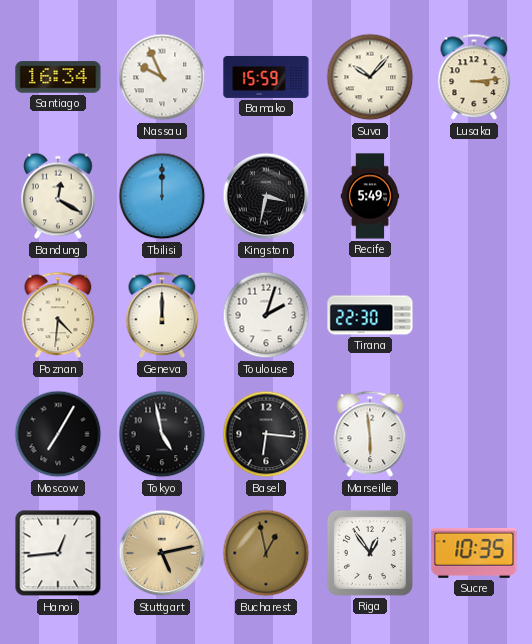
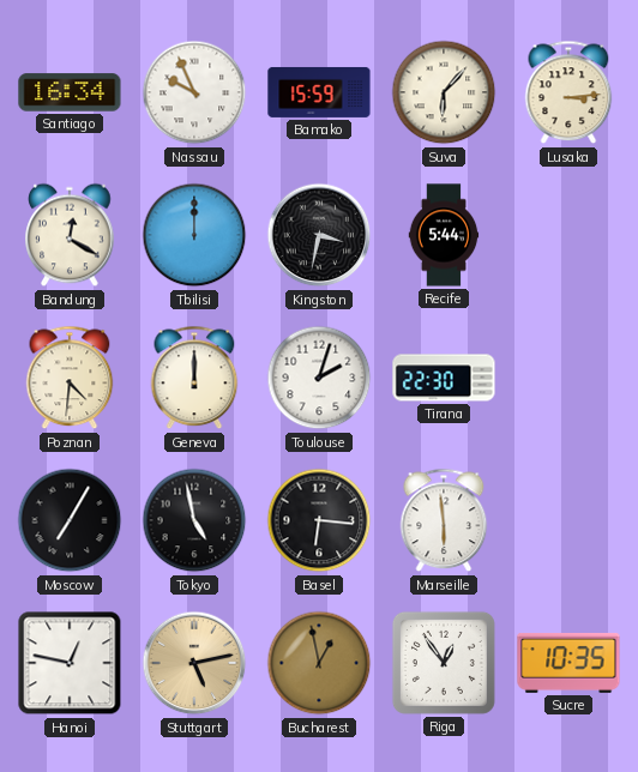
Suva: 10:07 -> 6:07
Recife: 5:49 -> 5:44
Hanoi: 12:44 -> 12:47
